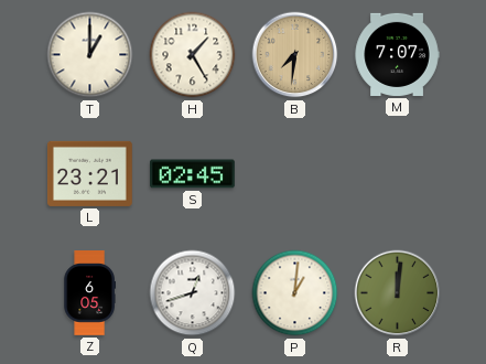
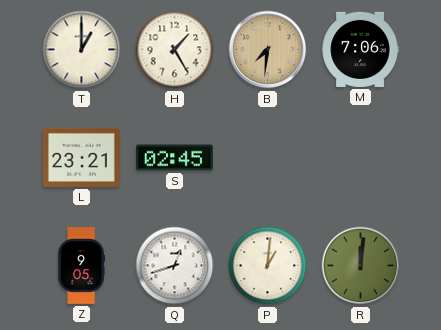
M: 7:07 -> 7:06
Z: 6:05 -> 9:05
